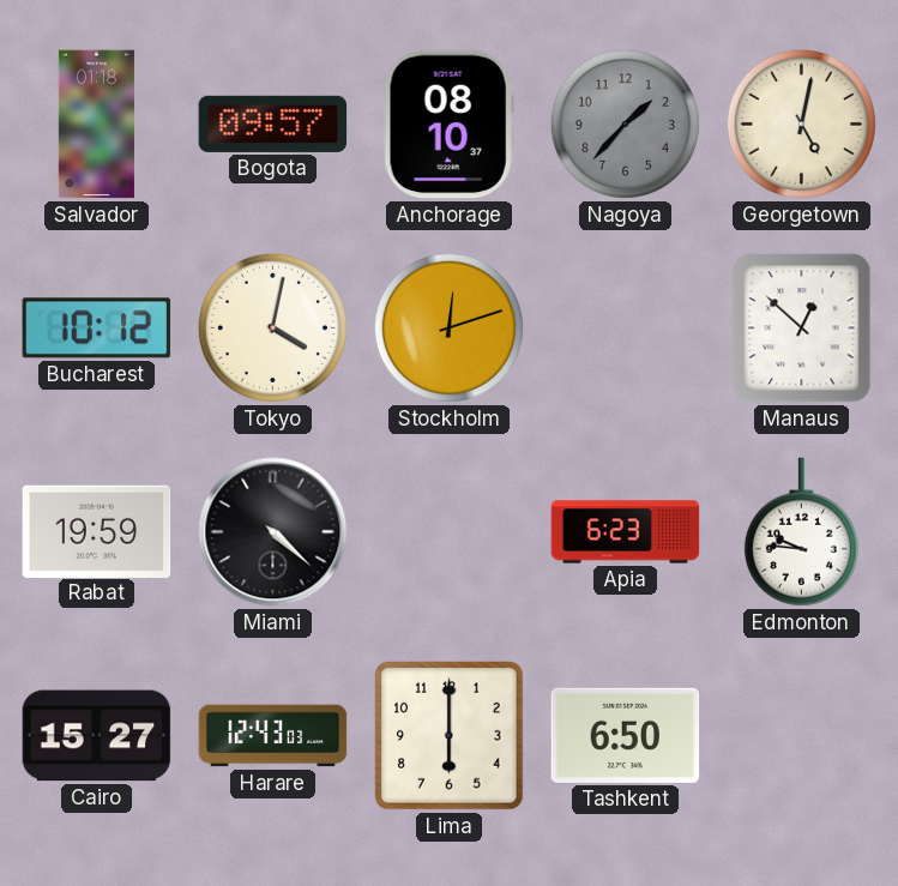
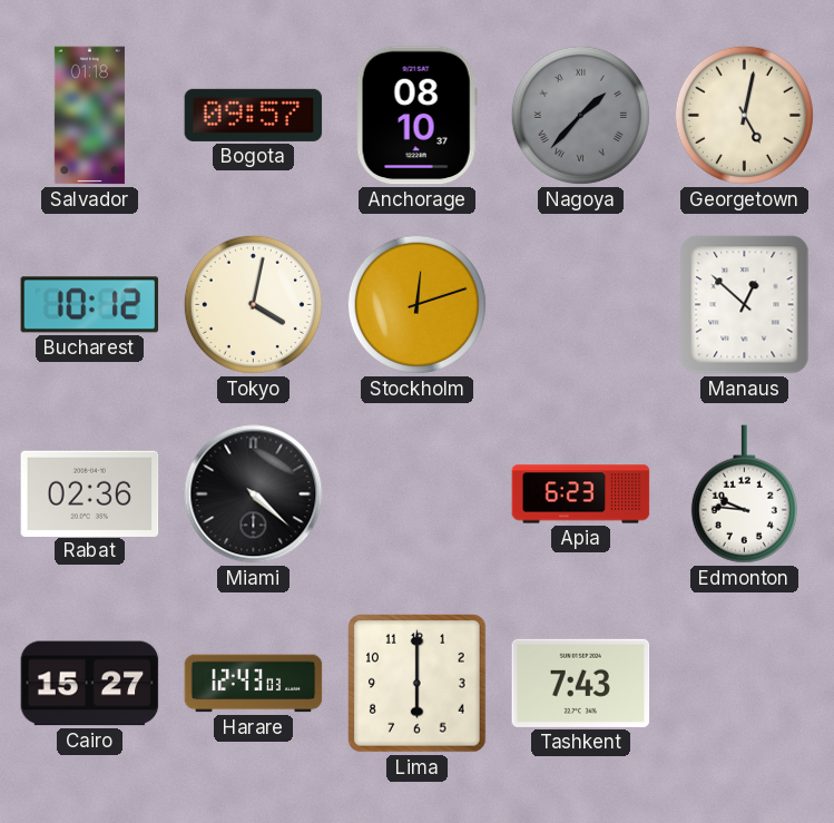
Nagoya numerals: Arabic -> Roman
Rabat: 19:59 -> 02:36
Tashkent: 6:50 -> 7:43
